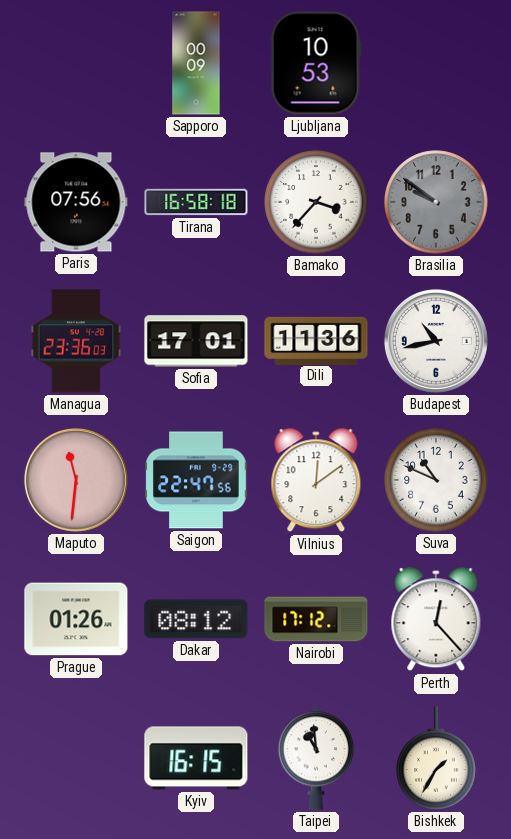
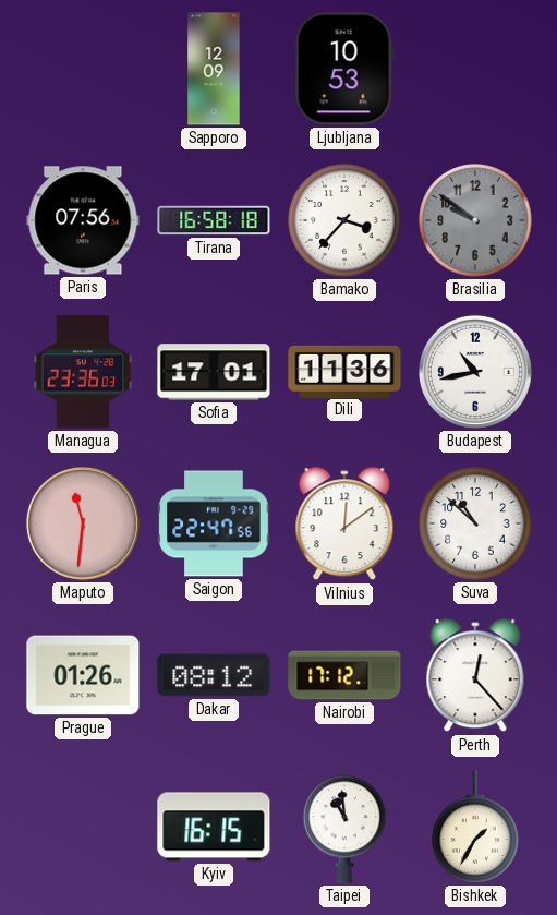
Sapporo: 00:09 -> 12:09
Suva: 10:49 -> 10:52
